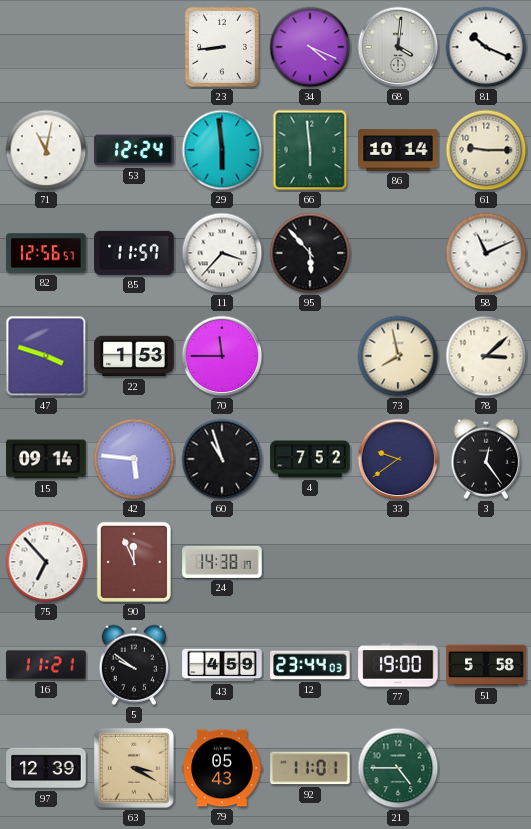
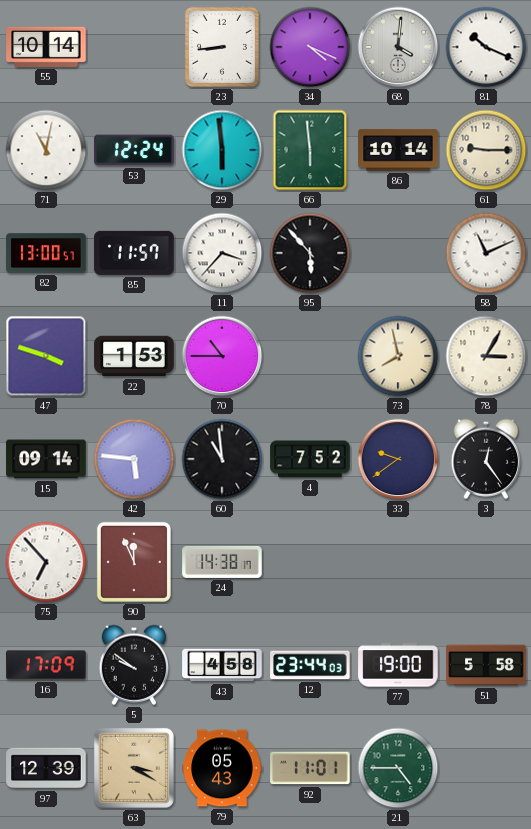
55: none -> 10:14
82: 12:56 -> 13:00
70: 11:45 -> 10:45
78: 3:08 -> 3:05
60: 10:57 -> 10:59
16: 11:21 -> 17:09
43: 4:59 -> 4:58
